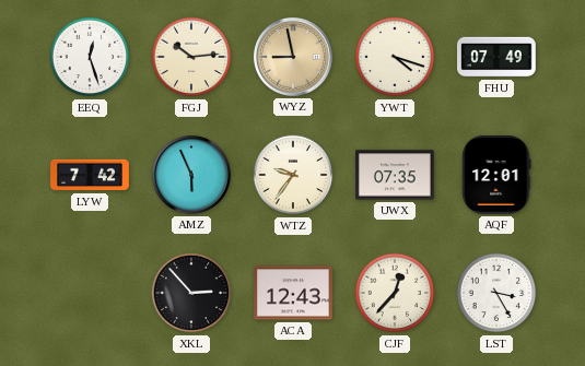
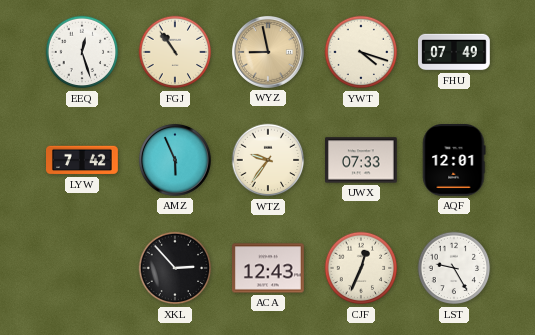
FGJ: 10:14 -> 10:54
UWX: 07:35 -> 07:33
CJF: 12:37 -> 12:34
LST: 3:25 -> 9:25
